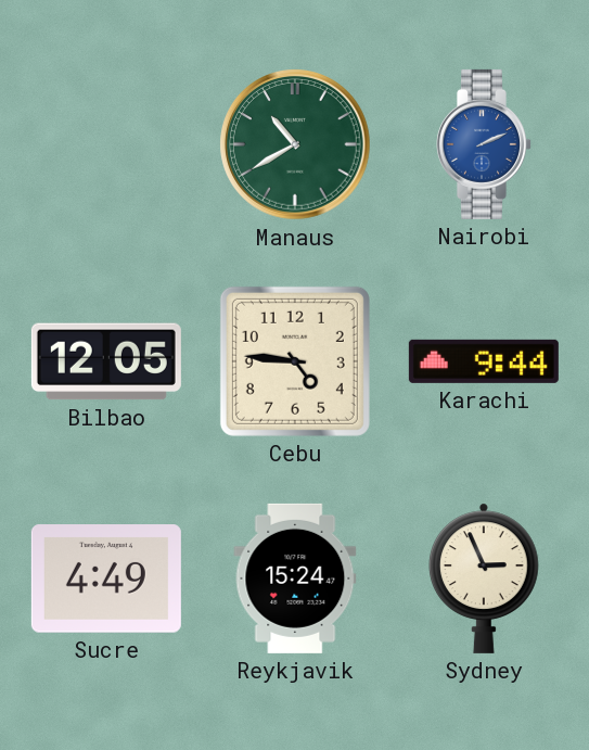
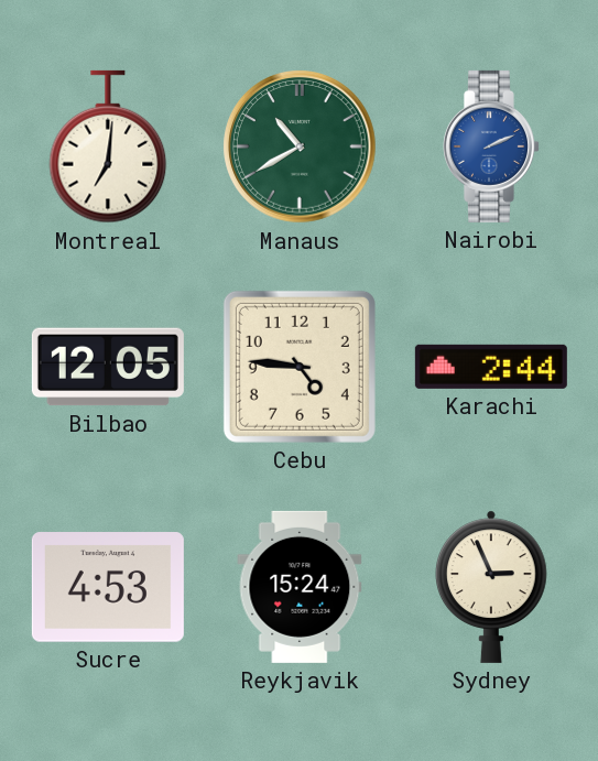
Montreal: none -> 7:01
Karachi: 9:44 -> 2:44
Sucre: 4:49 -> 4:53
